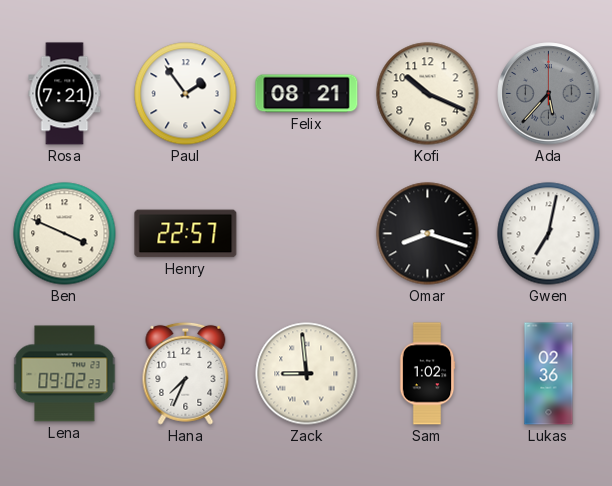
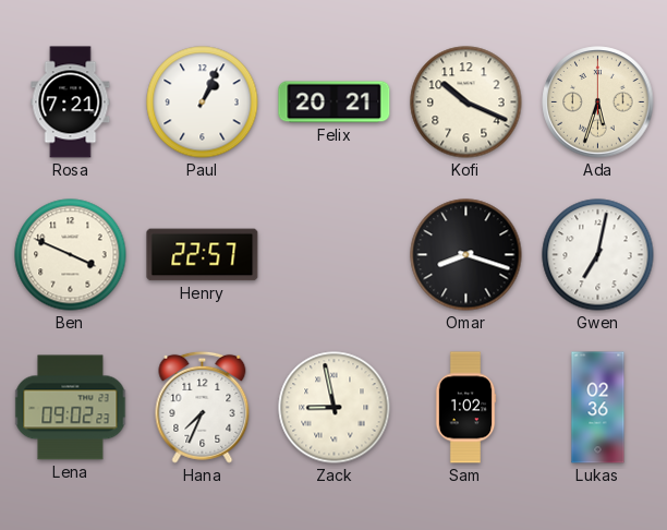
Paul: 1:54 -> 1:04
Felix: 08:21 -> 20:21
Ada: 5:37 -> 5:33
Ada dial: grey -> cream
Zack: 8:59 -> 8:58
